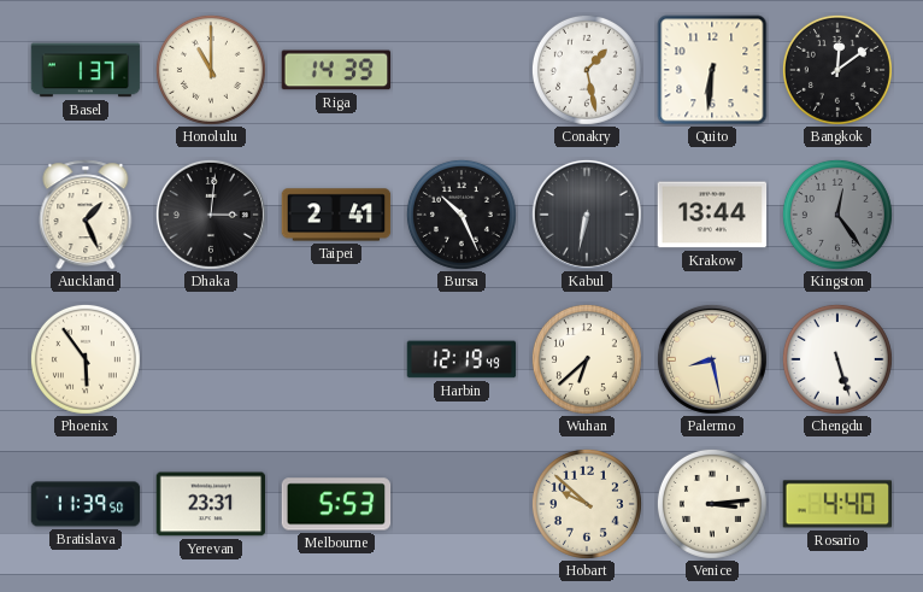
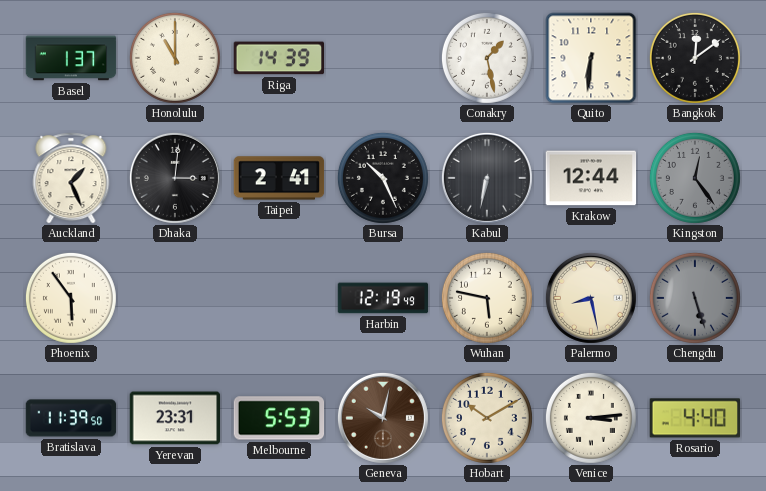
Krakow: 13:44 -> 12:44
Wuhan: 6:38 -> 5:47
Chengdu dial: white -> grey
Geneva: none -> 10:02
Hobart: 9:52 -> 10:10
